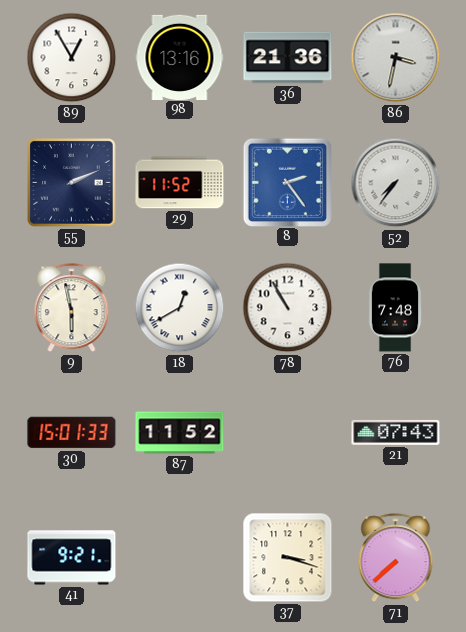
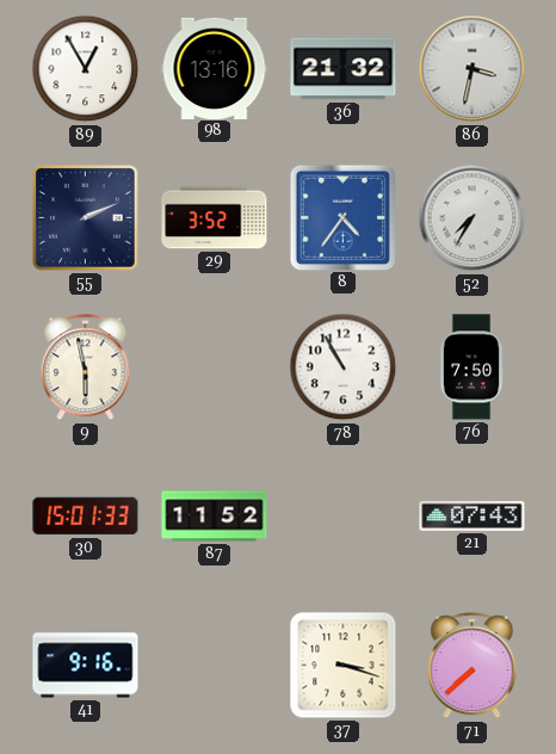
36: 21:36 -> 21:32
29: 11:52 -> 3:52
8: 2:24 -> 4:36
52: 7:36 -> 7:35
18: 12:40 -> none
76: 7:48 -> 7:50
41: 9:21 -> 9:16
